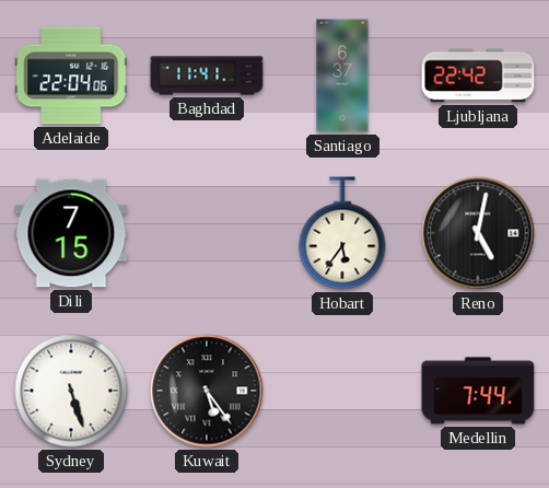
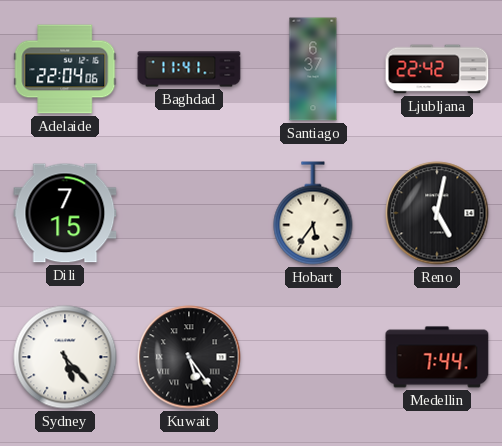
Sydney: 5:27 -> 5:23
